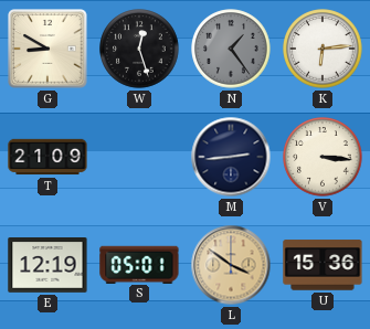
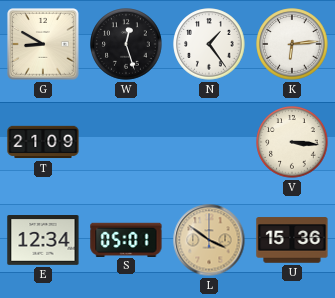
N dial: grey -> white
M: 2:44 -> none
E: 12:19 -> 12:34
